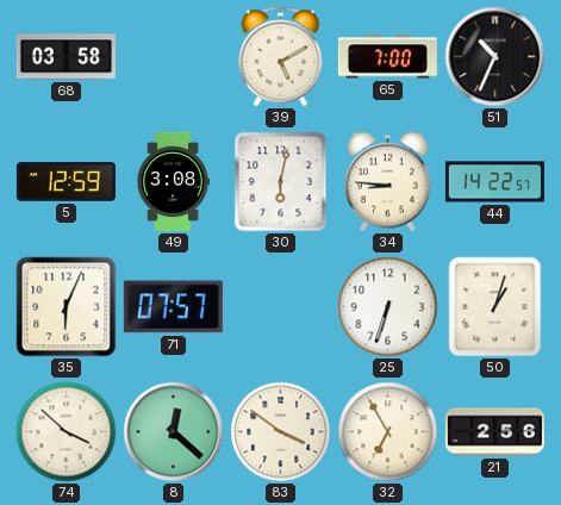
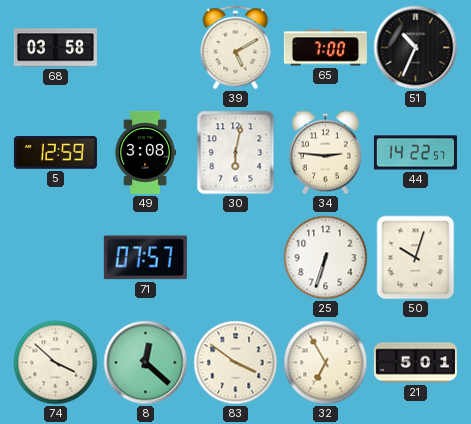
34: 8:46 -> 2:46
35: 6:04 -> none
50: 1:03 -> 10:03
21: 2:56 -> 5:01
